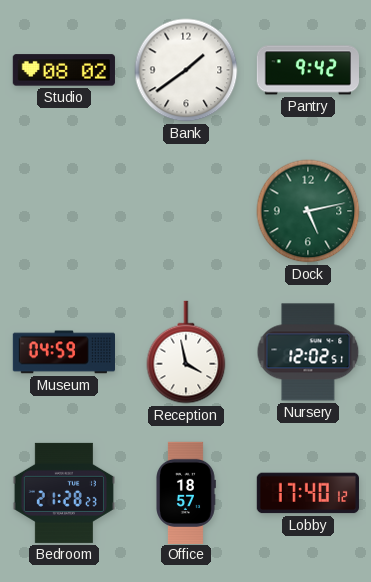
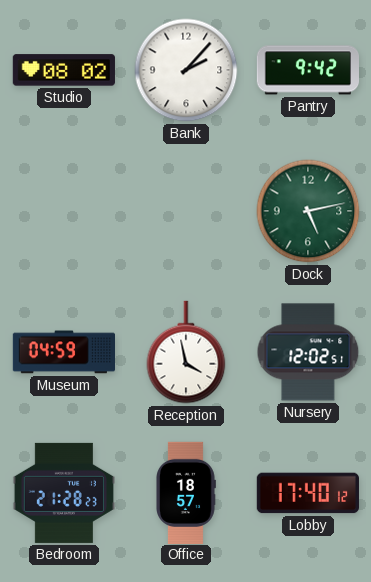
Bank: 1:39 -> 2:07
